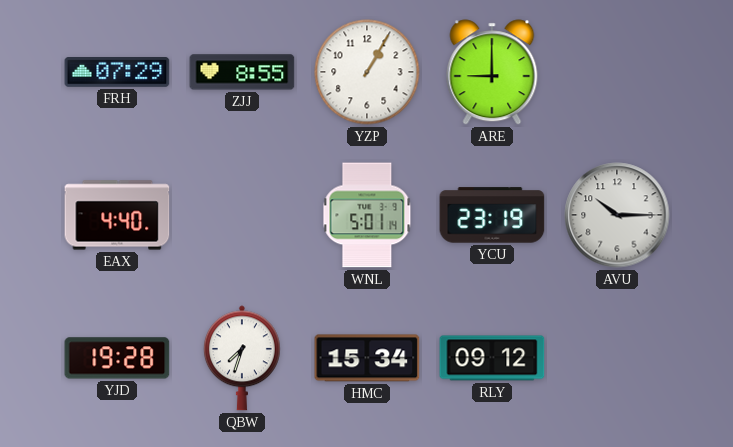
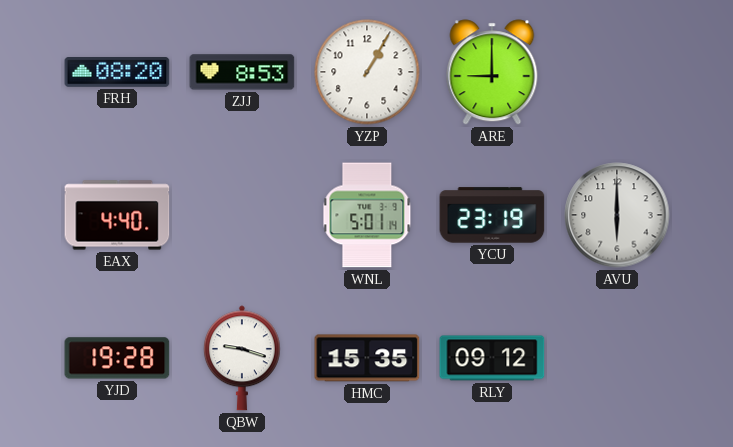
FRH: 07:29 -> 08:20
ZJJ: 8:55 -> 8:53
AVU: 10:15 -> 6:00
QBW: 7:33 -> 9:18
HMC: 15:34 -> 15:35
